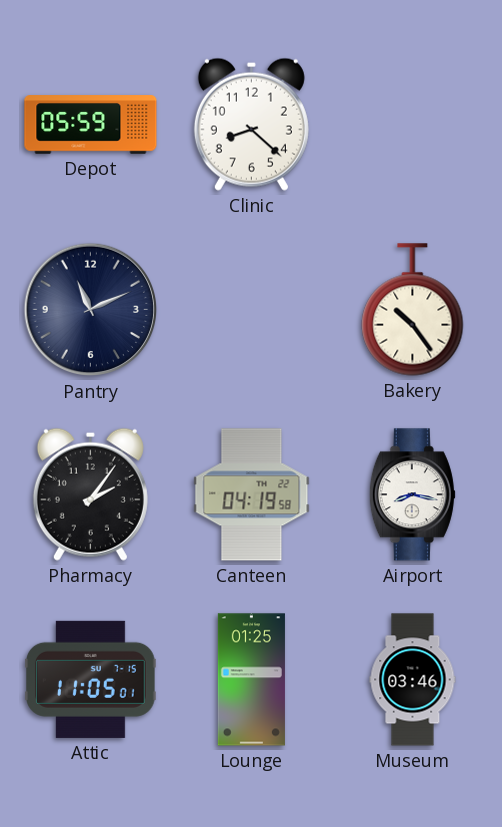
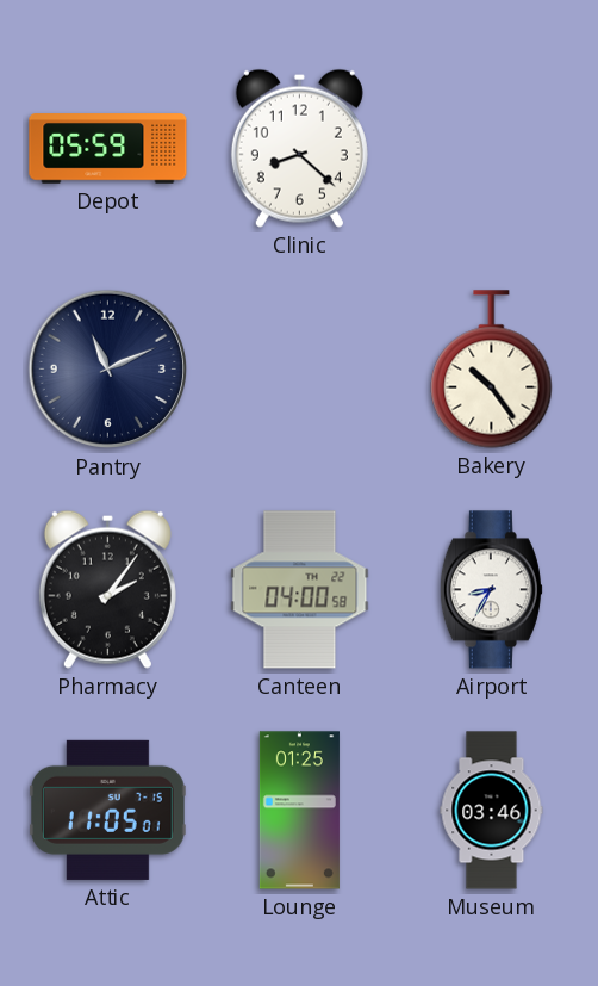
Canteen: 04:19 -> 04:00
Airport: 8:17 -> 8:35
